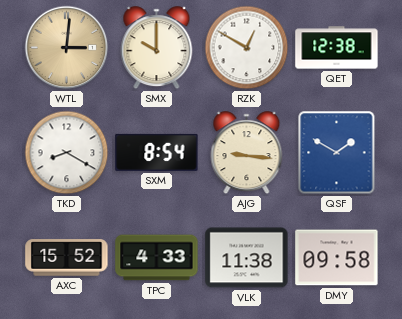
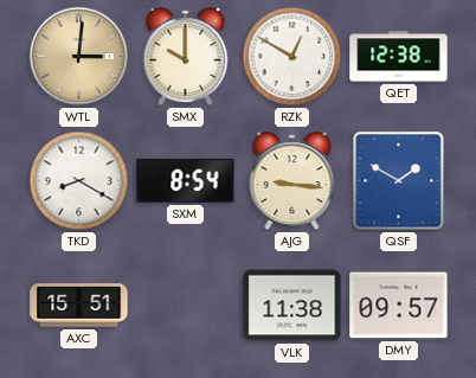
AXC: 15:52 -> 15:51
TPC: 4:33 -> none
DMY: 09:58 -> 09:57
